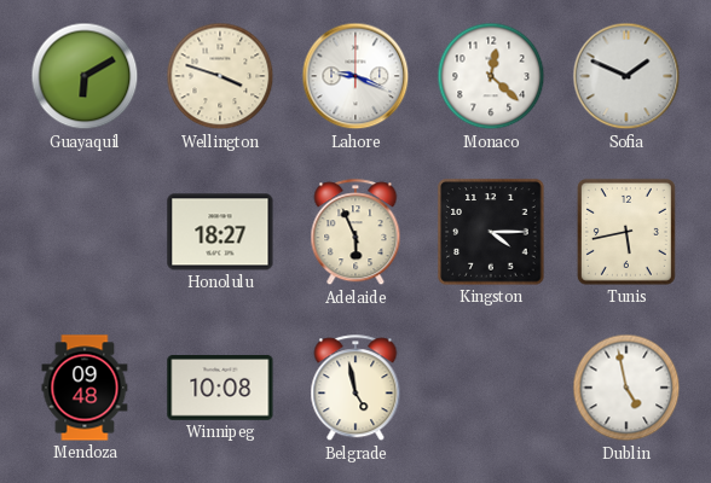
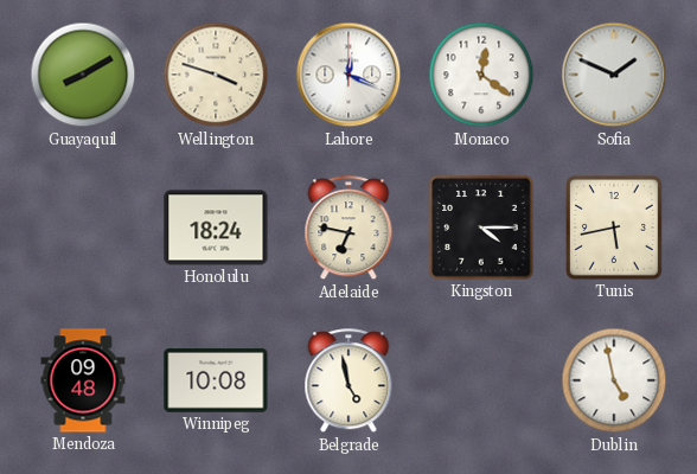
Guayaquil: 6:10 -> 8:10
Lahore: 9:19 -> 12:19
Monaco: 12:22 -> 12:21
Honolulu: 18:27 -> 18:24
Adelaide: 5:56 -> 6:47
